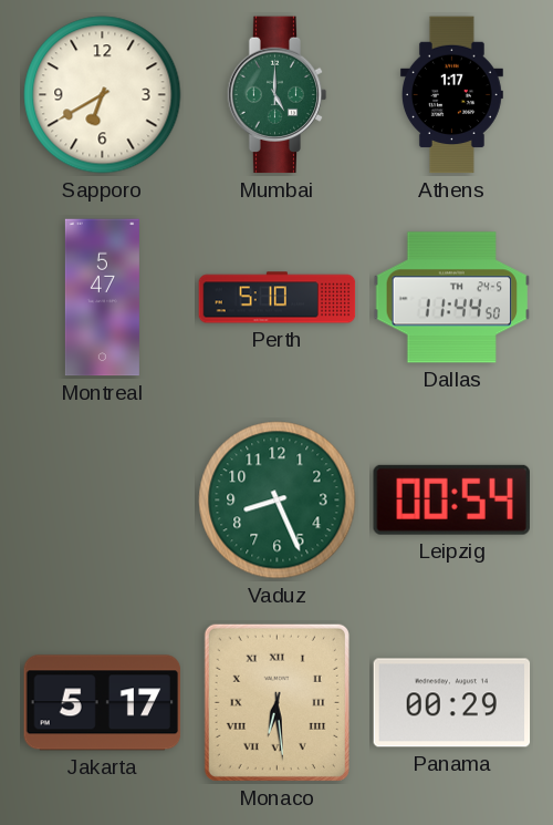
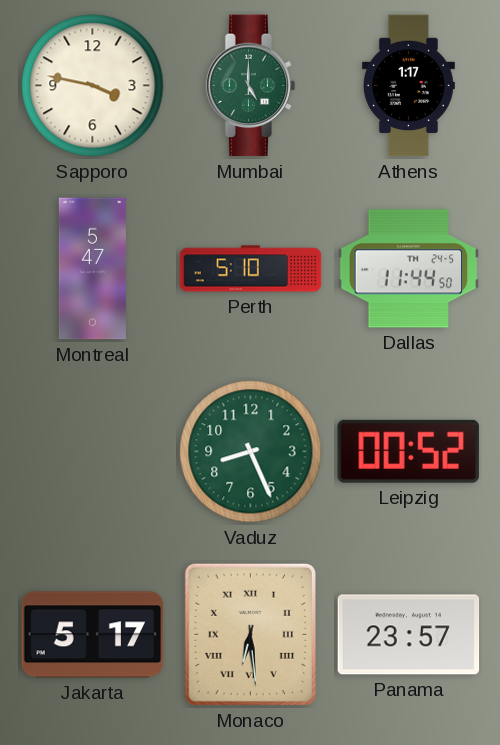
Sapporo: 6:40 -> 3:47
Leipzig: 00:54 -> 00:52
Panama: 00:29 -> 23:57
